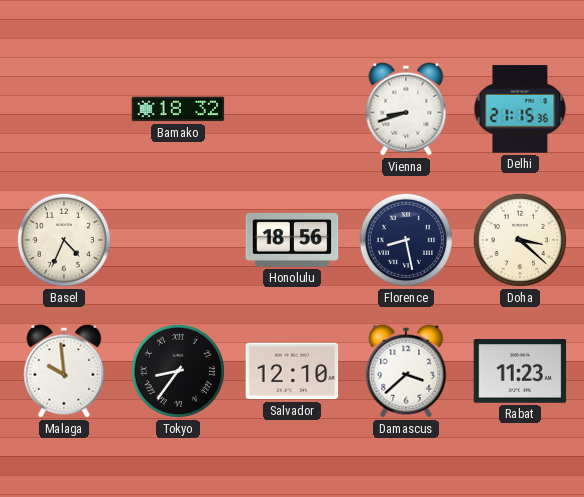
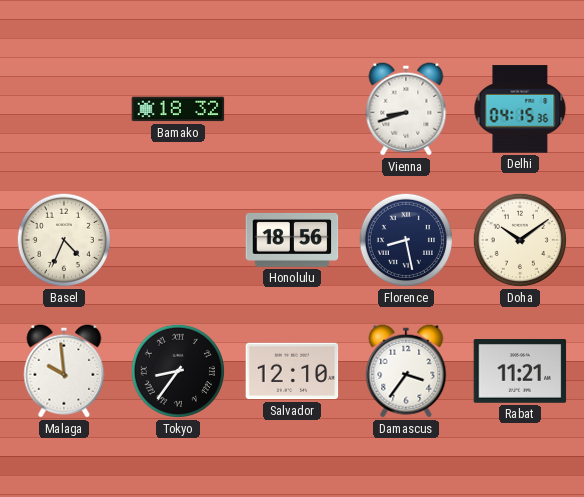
Delhi: 21:15 -> 04:15
Doha: 3:22 -> 10:09
Damascus: 3:38 -> 3:36
Rabat: 11:23 -> 11:21
